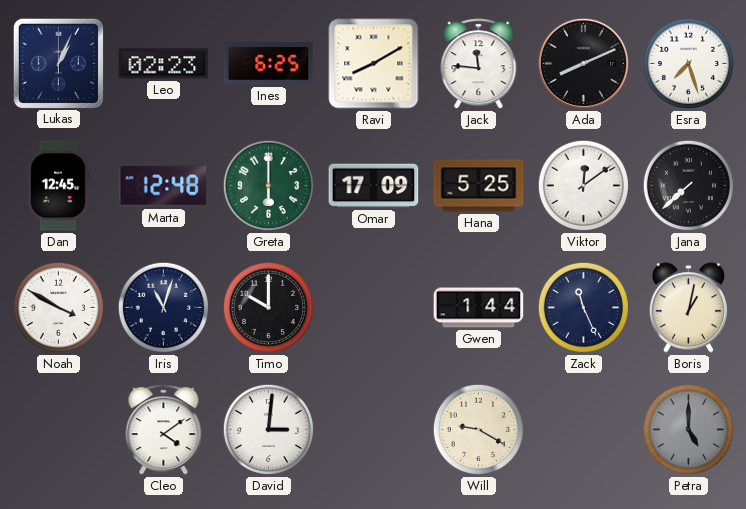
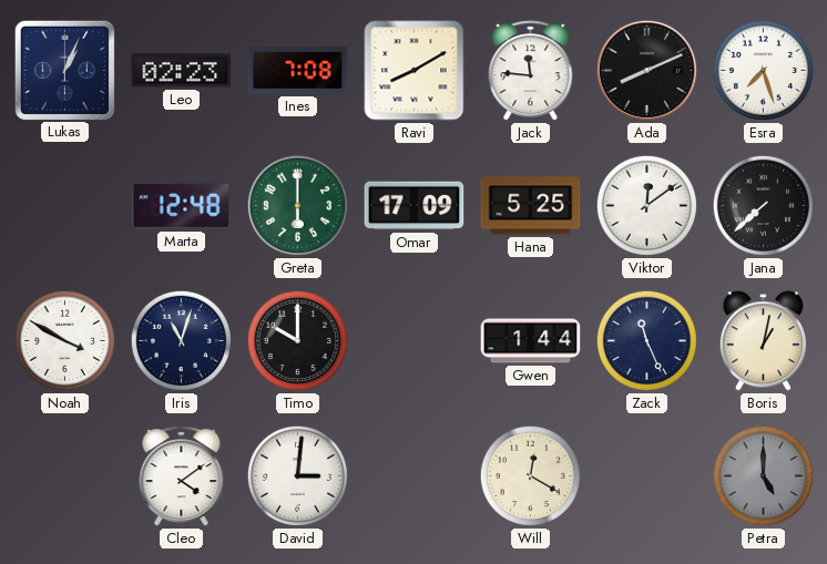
Ines: 6:25 -> 7:08
Dan: 12:45 -> none
Will: 9:20 -> 12:20
